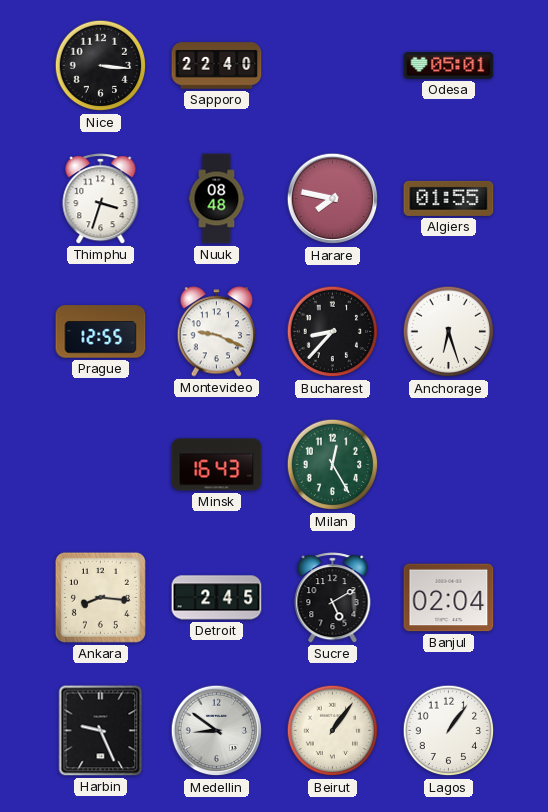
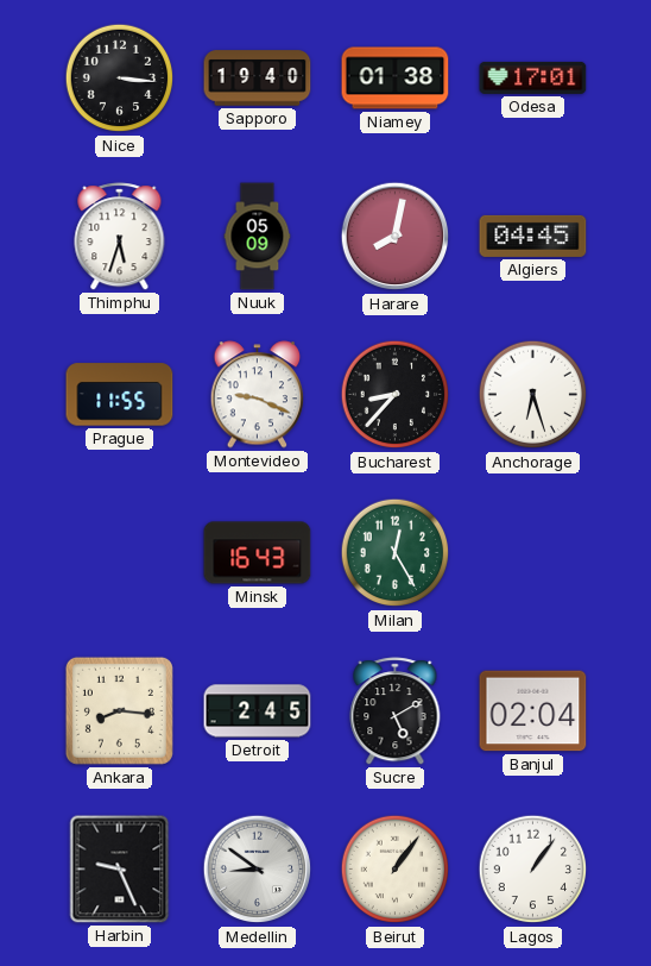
Sapporo: 22:40 -> 19:40
Niamey: none -> 01:38
Odesa: 05:01 -> 17:01
Thimphu: 3:33 -> 5:33
Nuuk: 08:48 -> 05:09
Harare: 7:47 -> 8:02
Algiers: 01:55 -> 04:45
Prague: 12:55 -> 11:55
